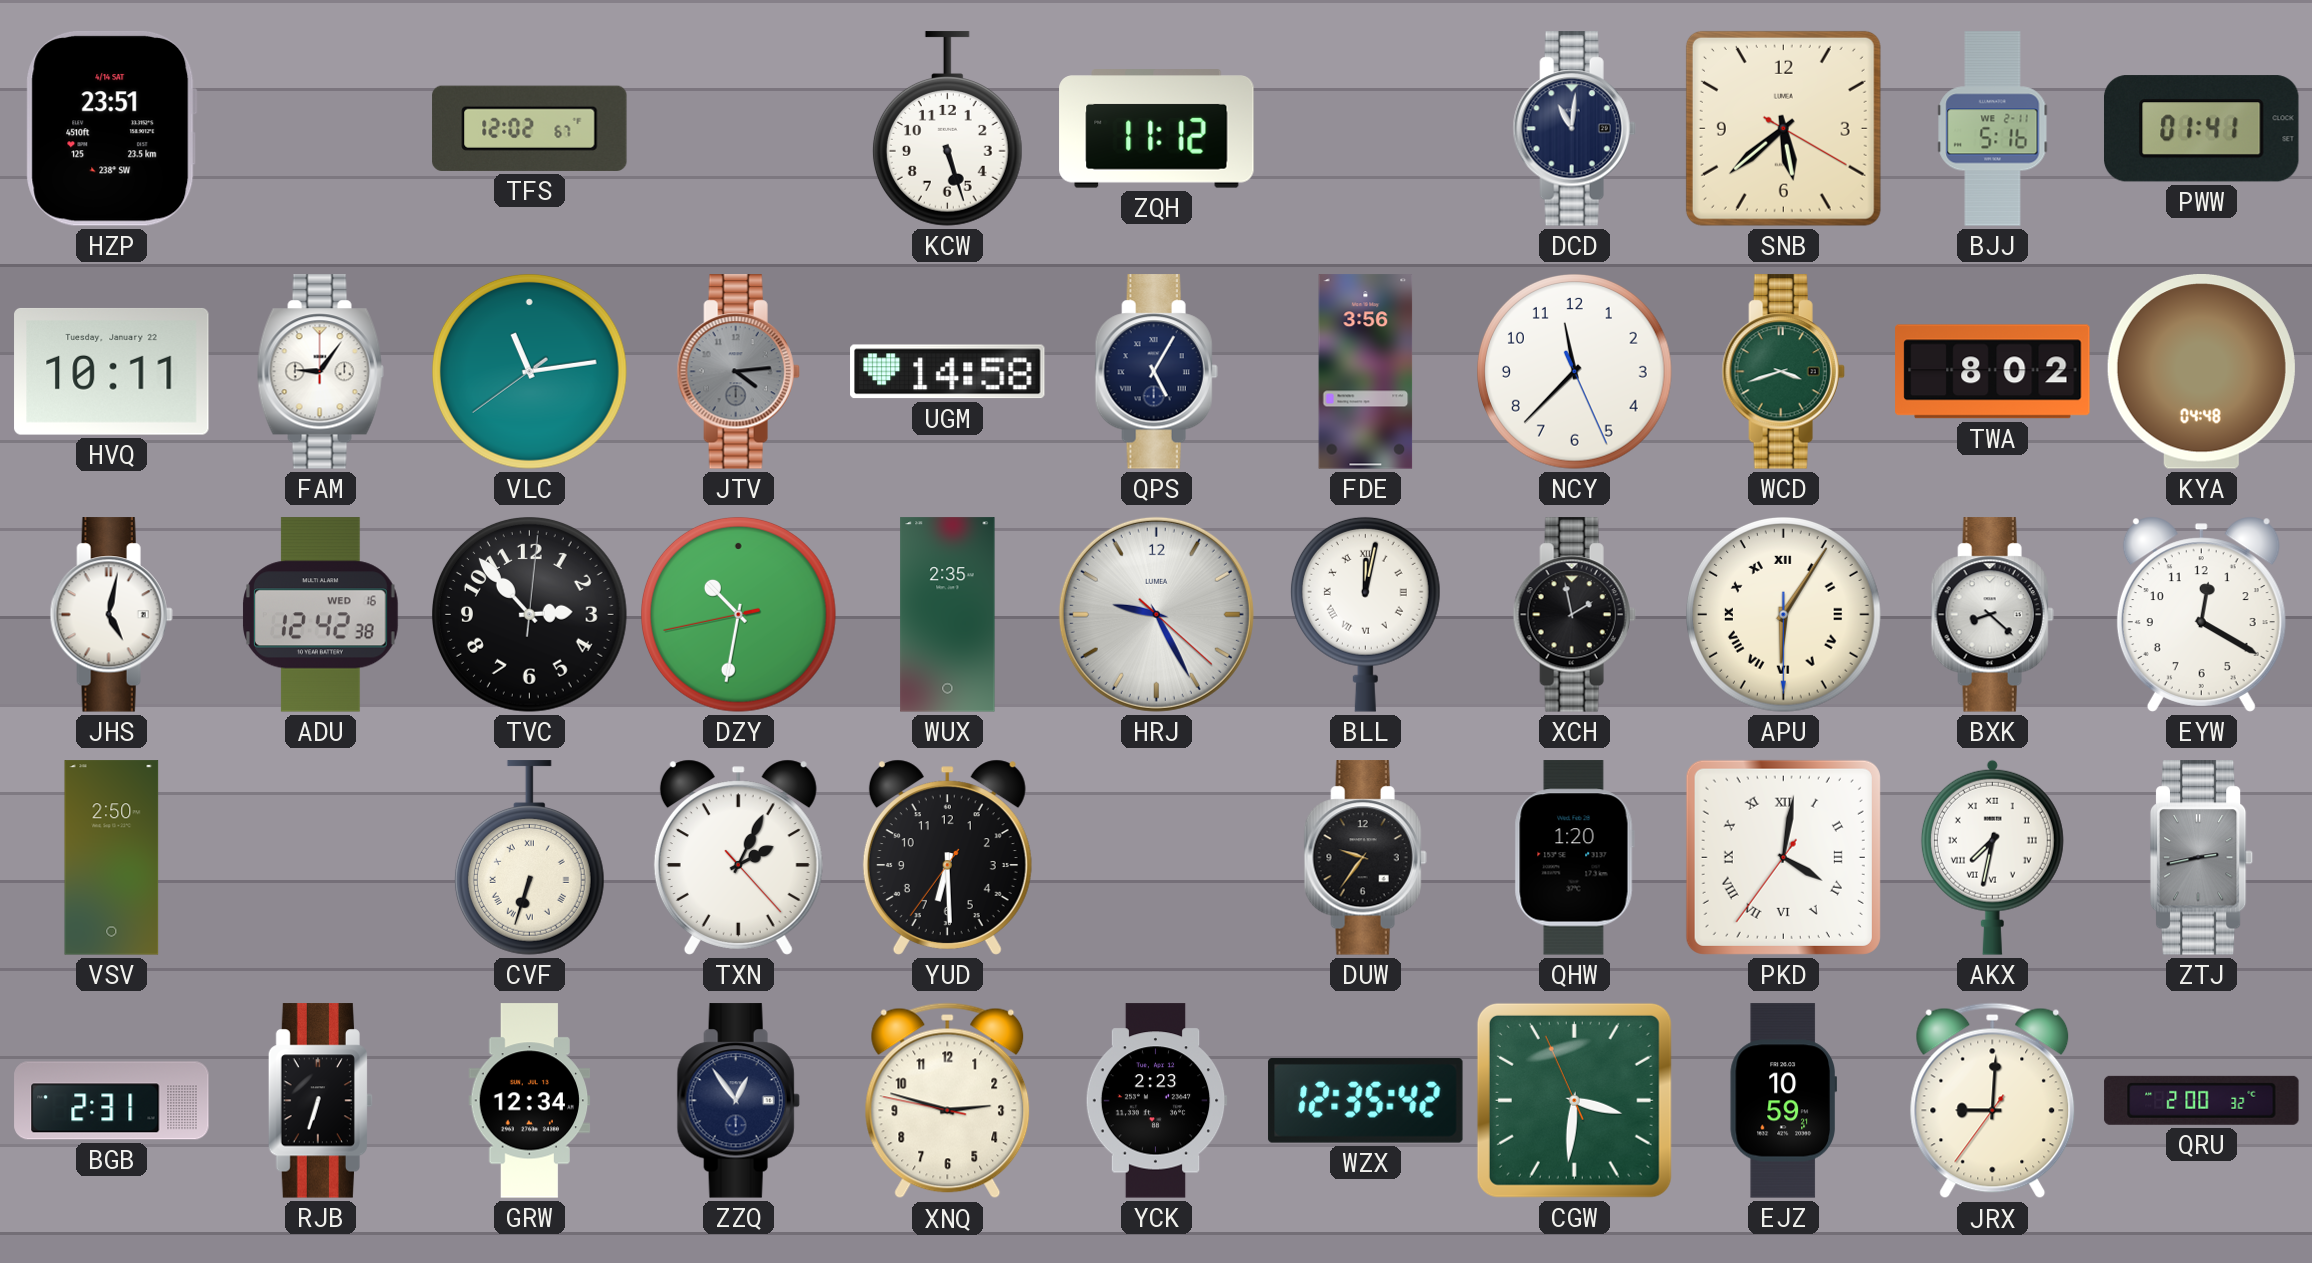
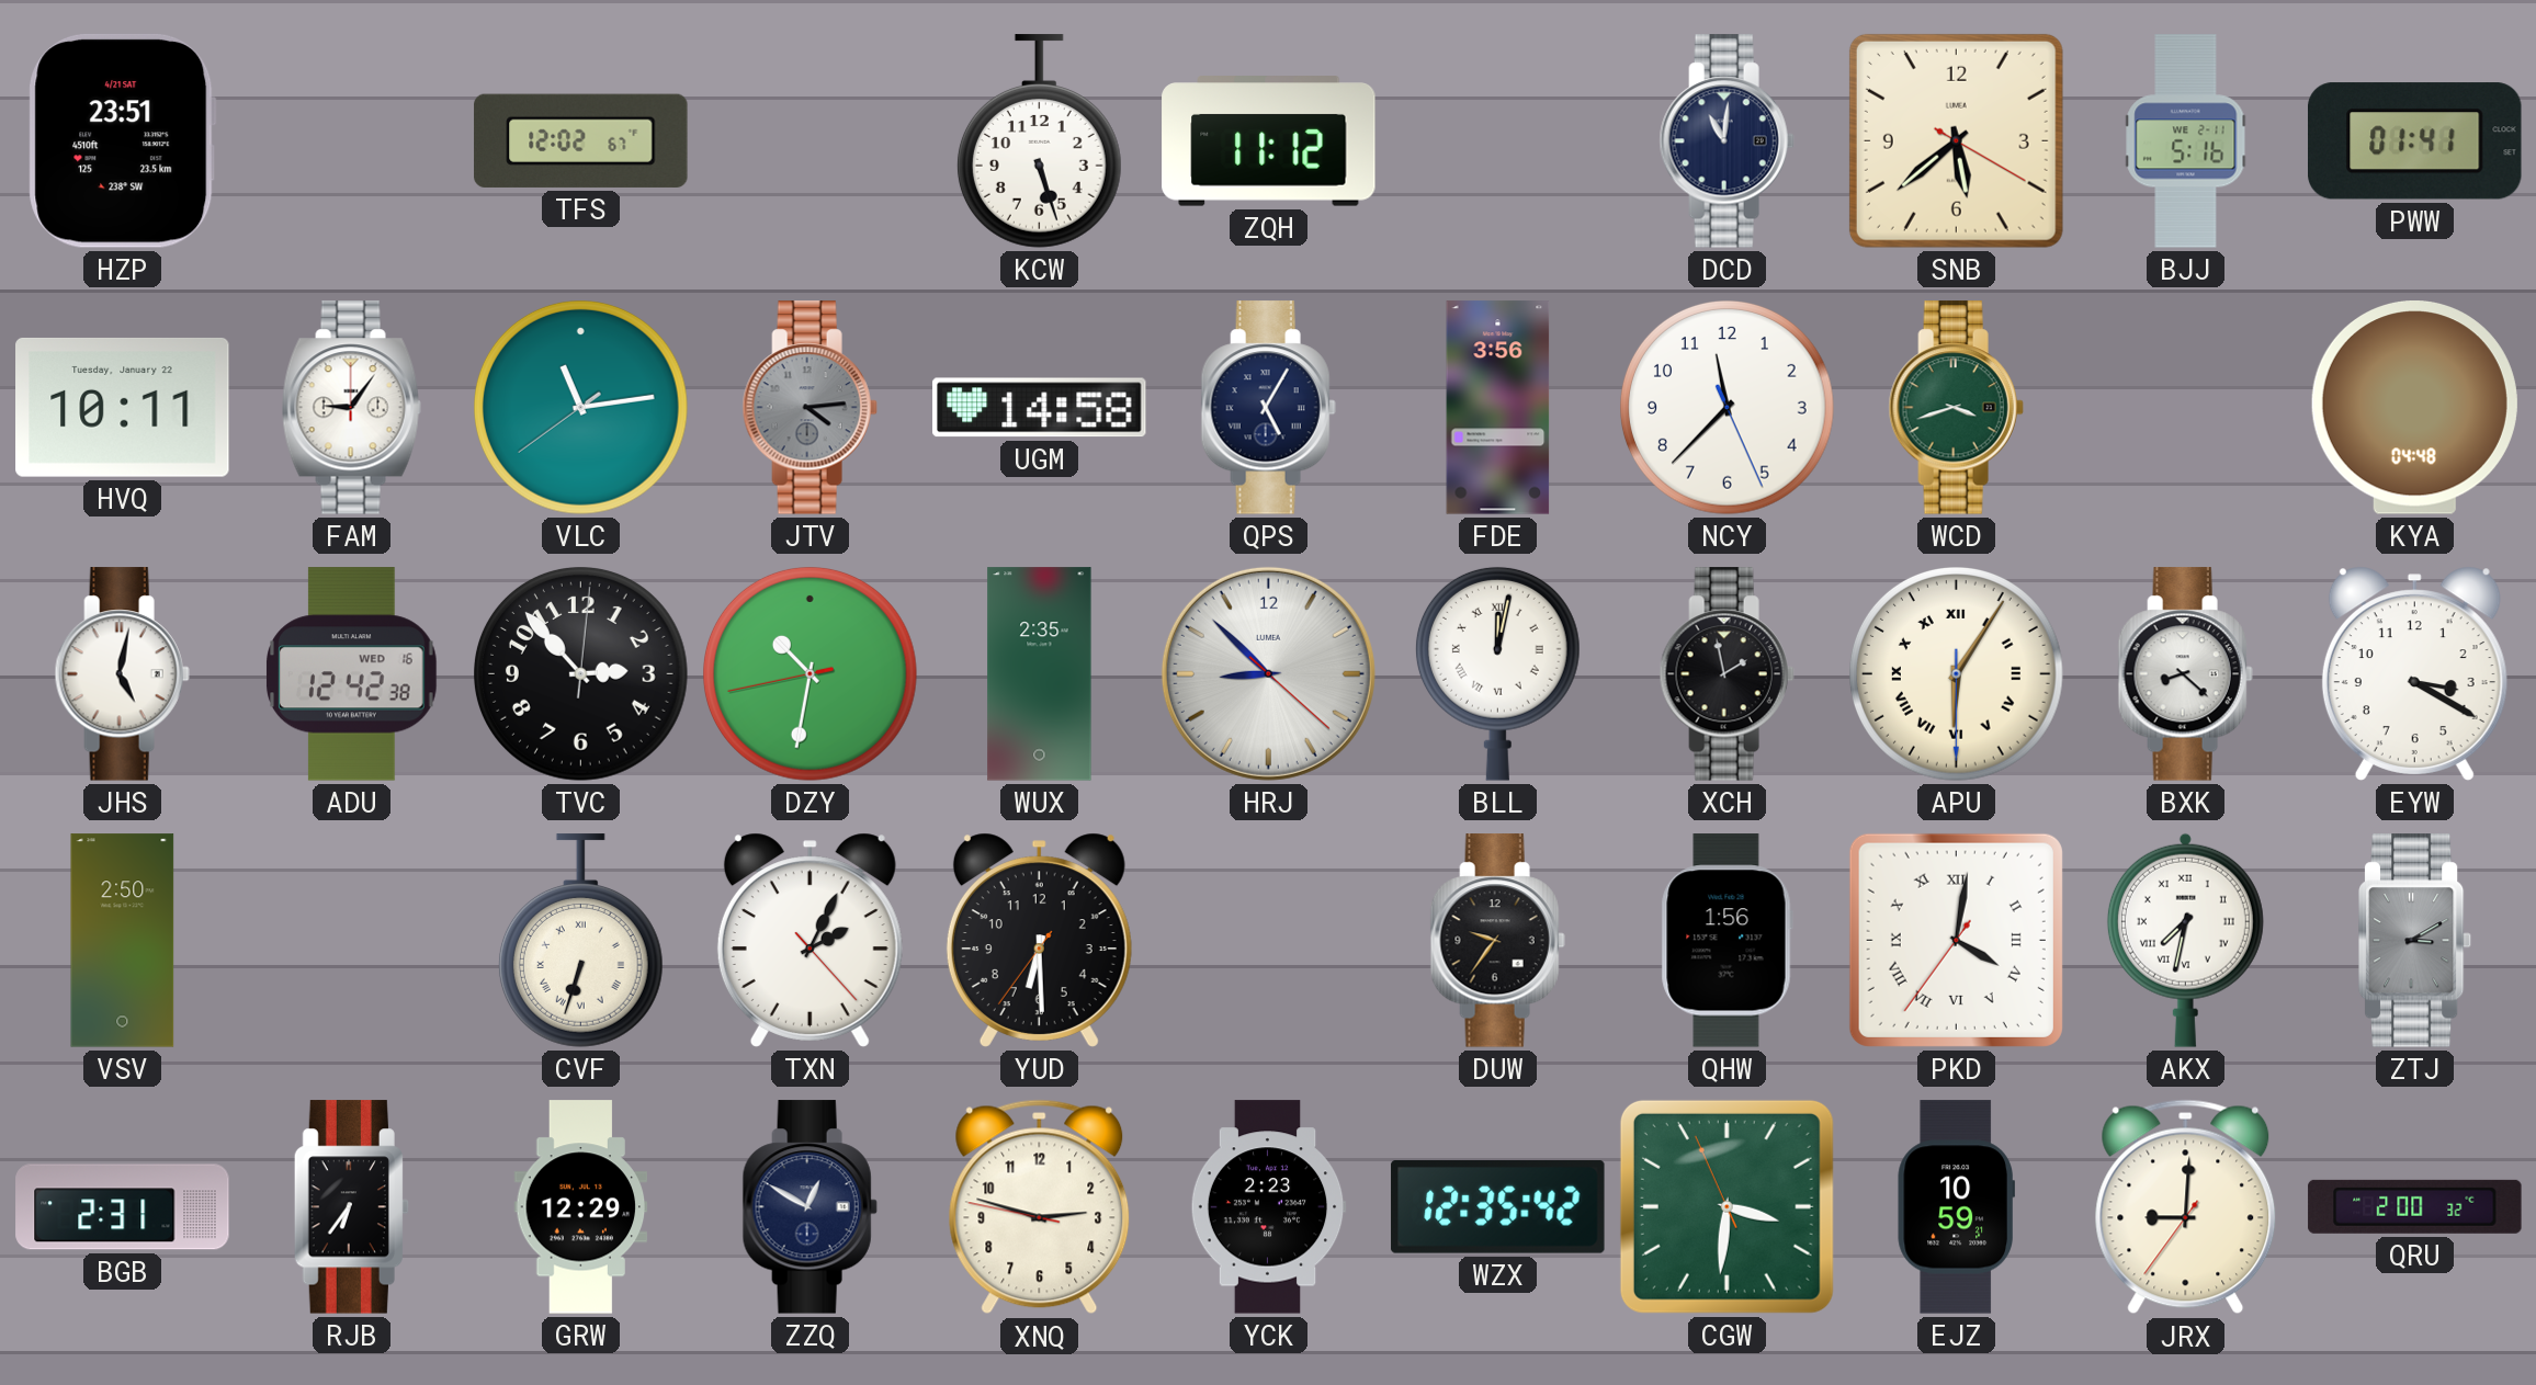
HZP date: 4/14 SAT -> 4/21 SAT
TWA: 8:02 -> none
HRJ: 9:25 -> 8:52
EYW: 12:20 -> 3:20
QHW: 1:20 -> 1:56
ZTJ: 2:43 -> 3:10
RJB: 6:33 -> 6:36
GRW: 12:34 -> 12:29
ZZQ: 12:54 -> 12:50
